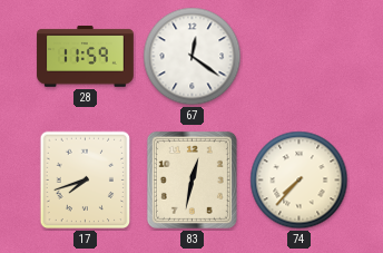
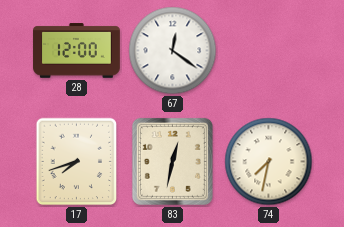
28: 11:59 -> 12:00
74: 7:37 -> 7:32
